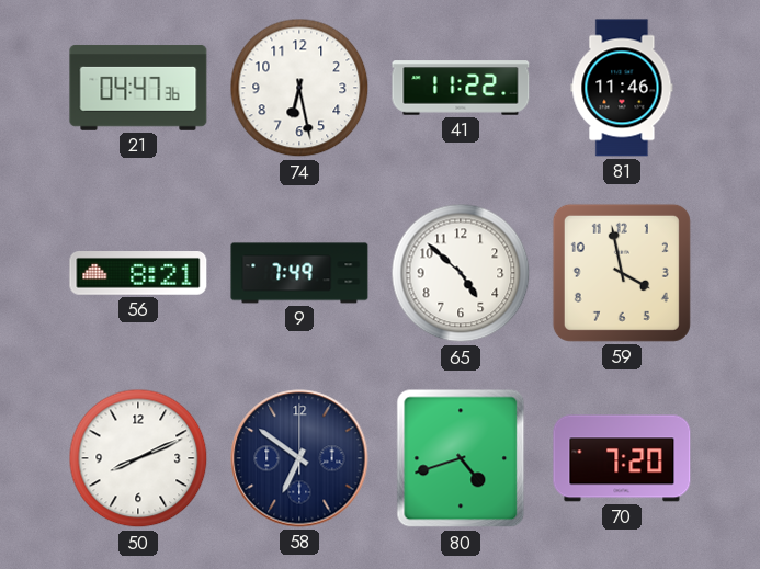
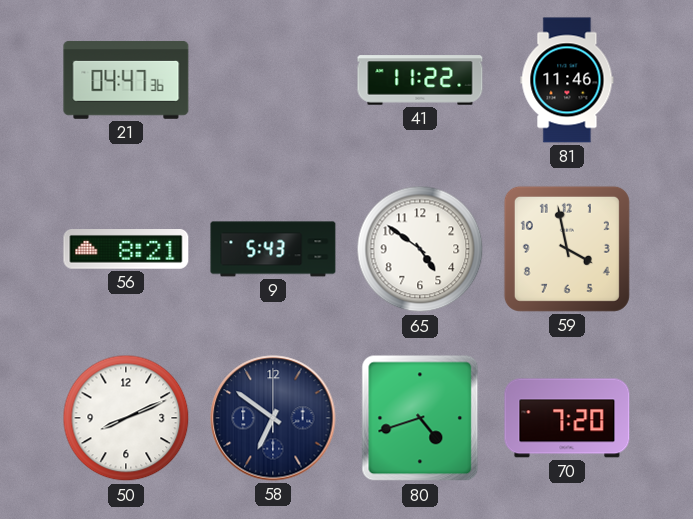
74: 6:28 -> none
9: 7:49 -> 5:43
65: 4:52 -> 4:51
